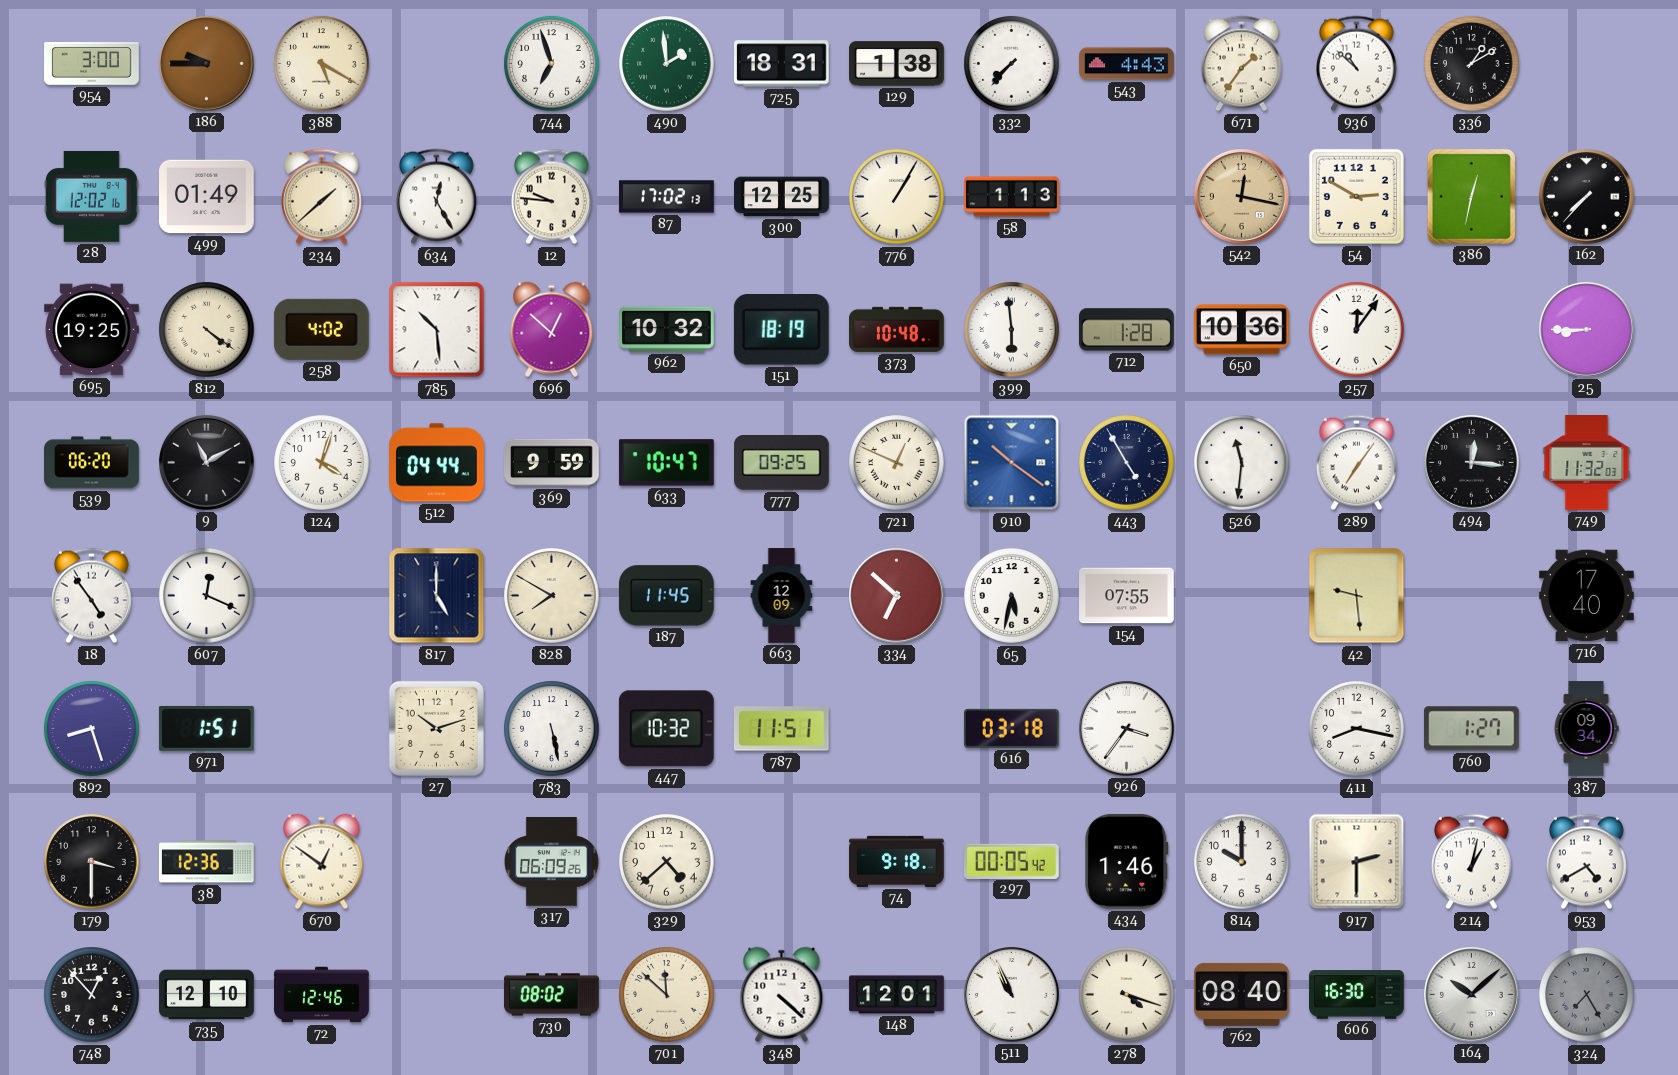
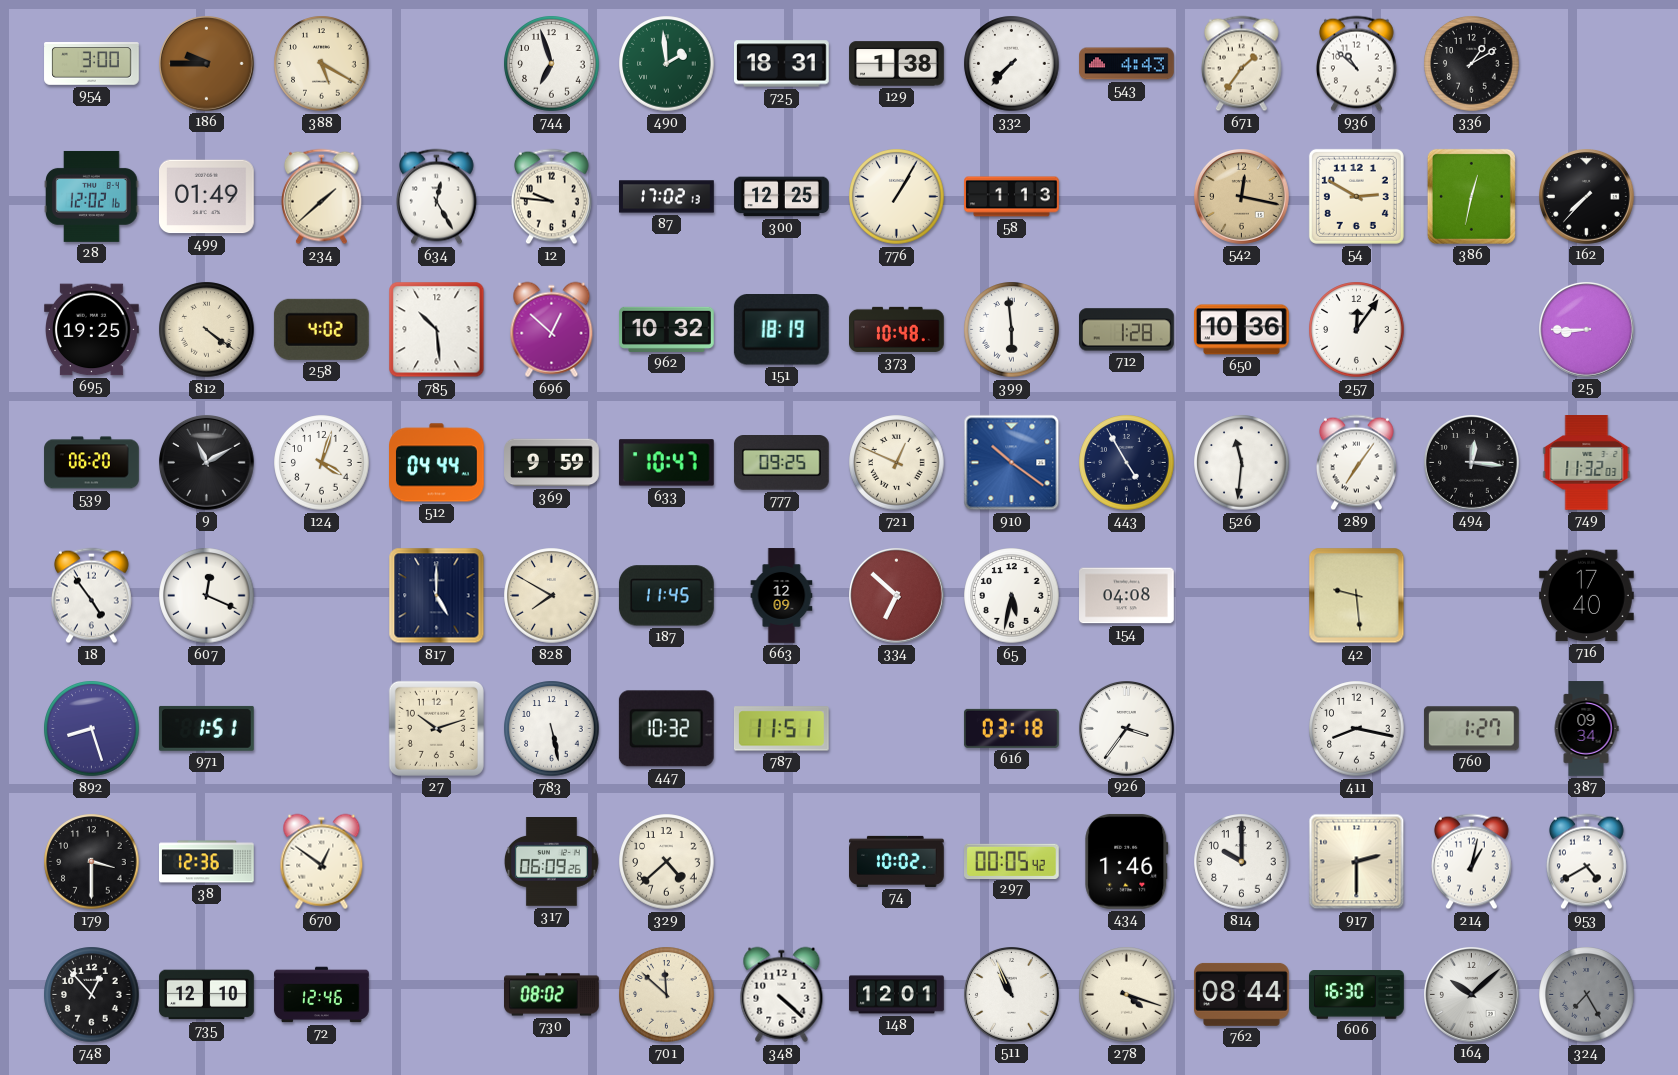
154: 07:55 -> 04:08
74: 9:18 -> 10:02
762: 08:40 -> 08:44
